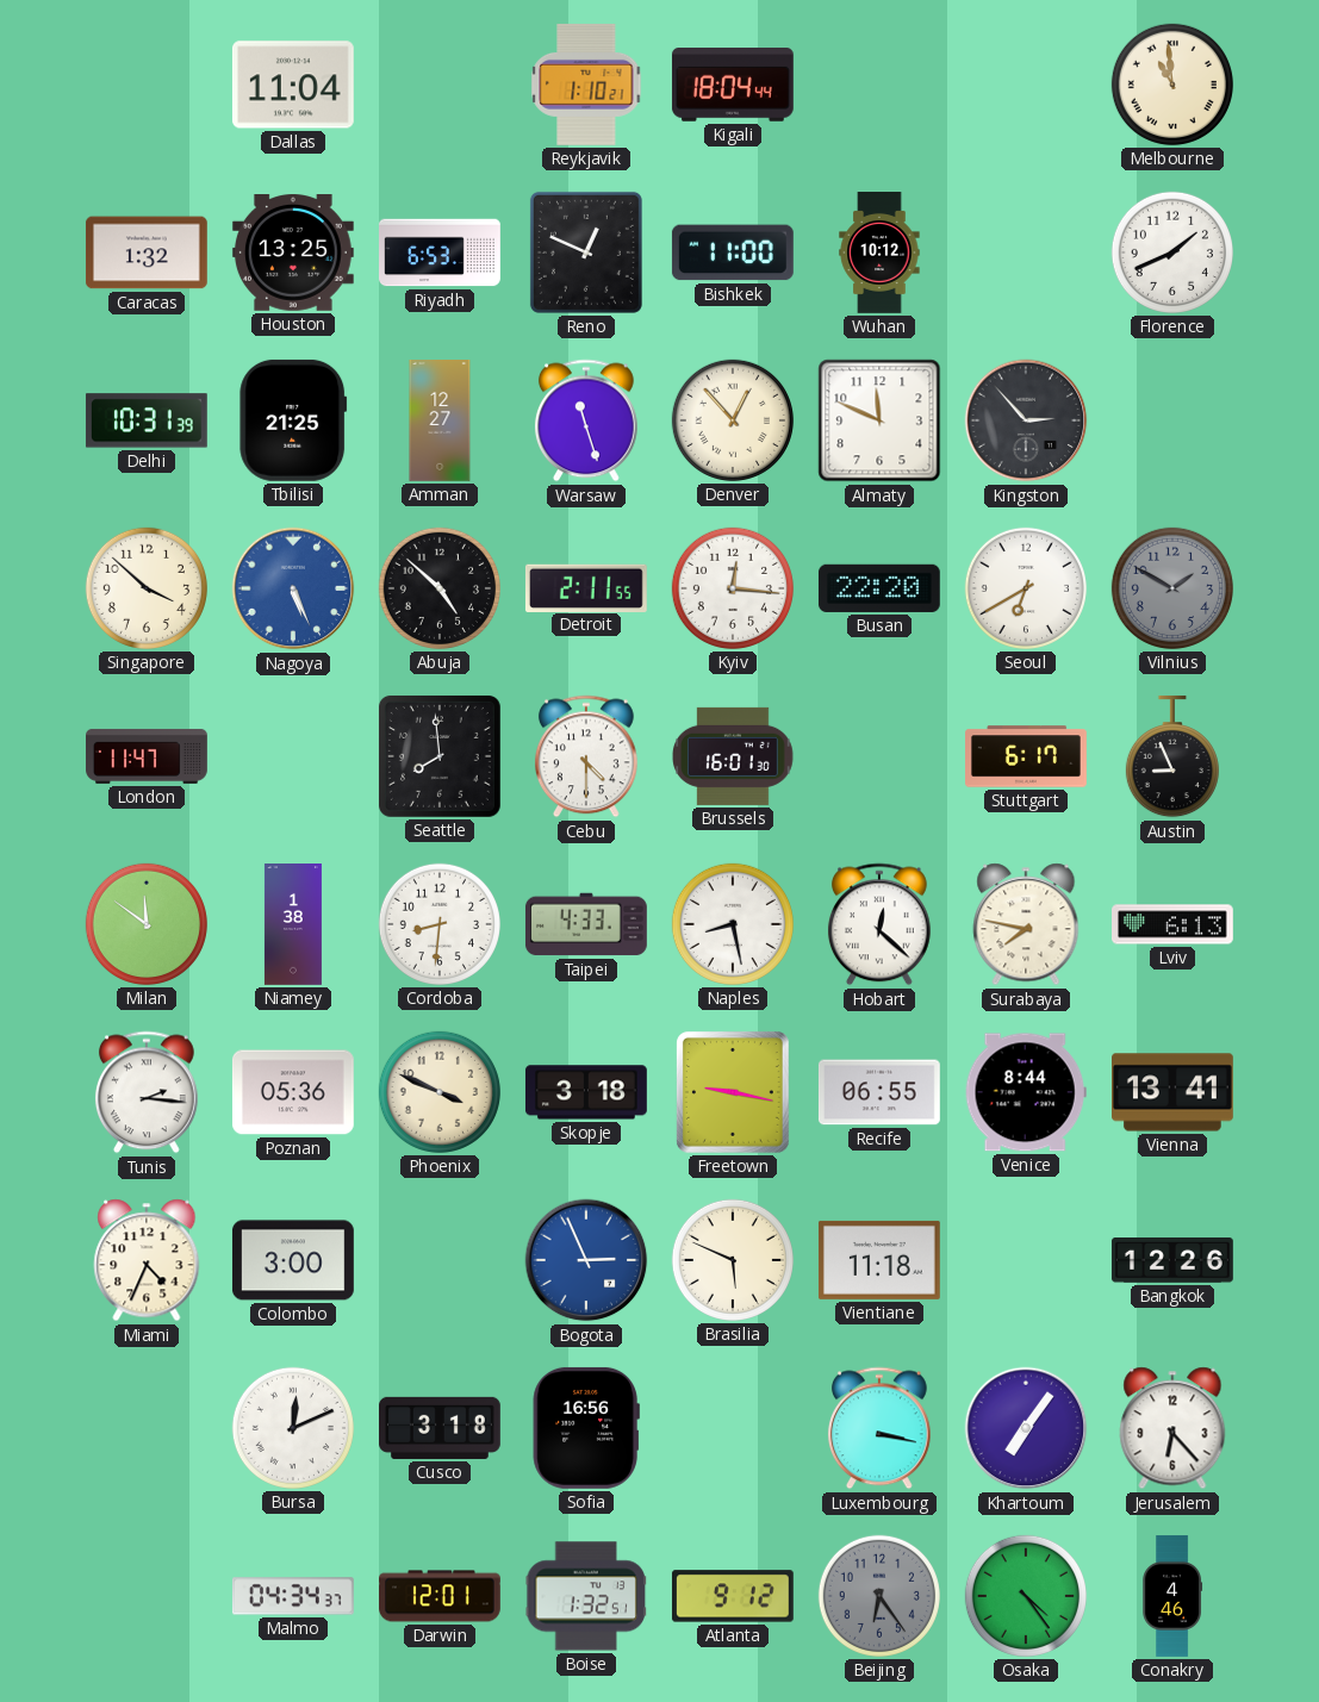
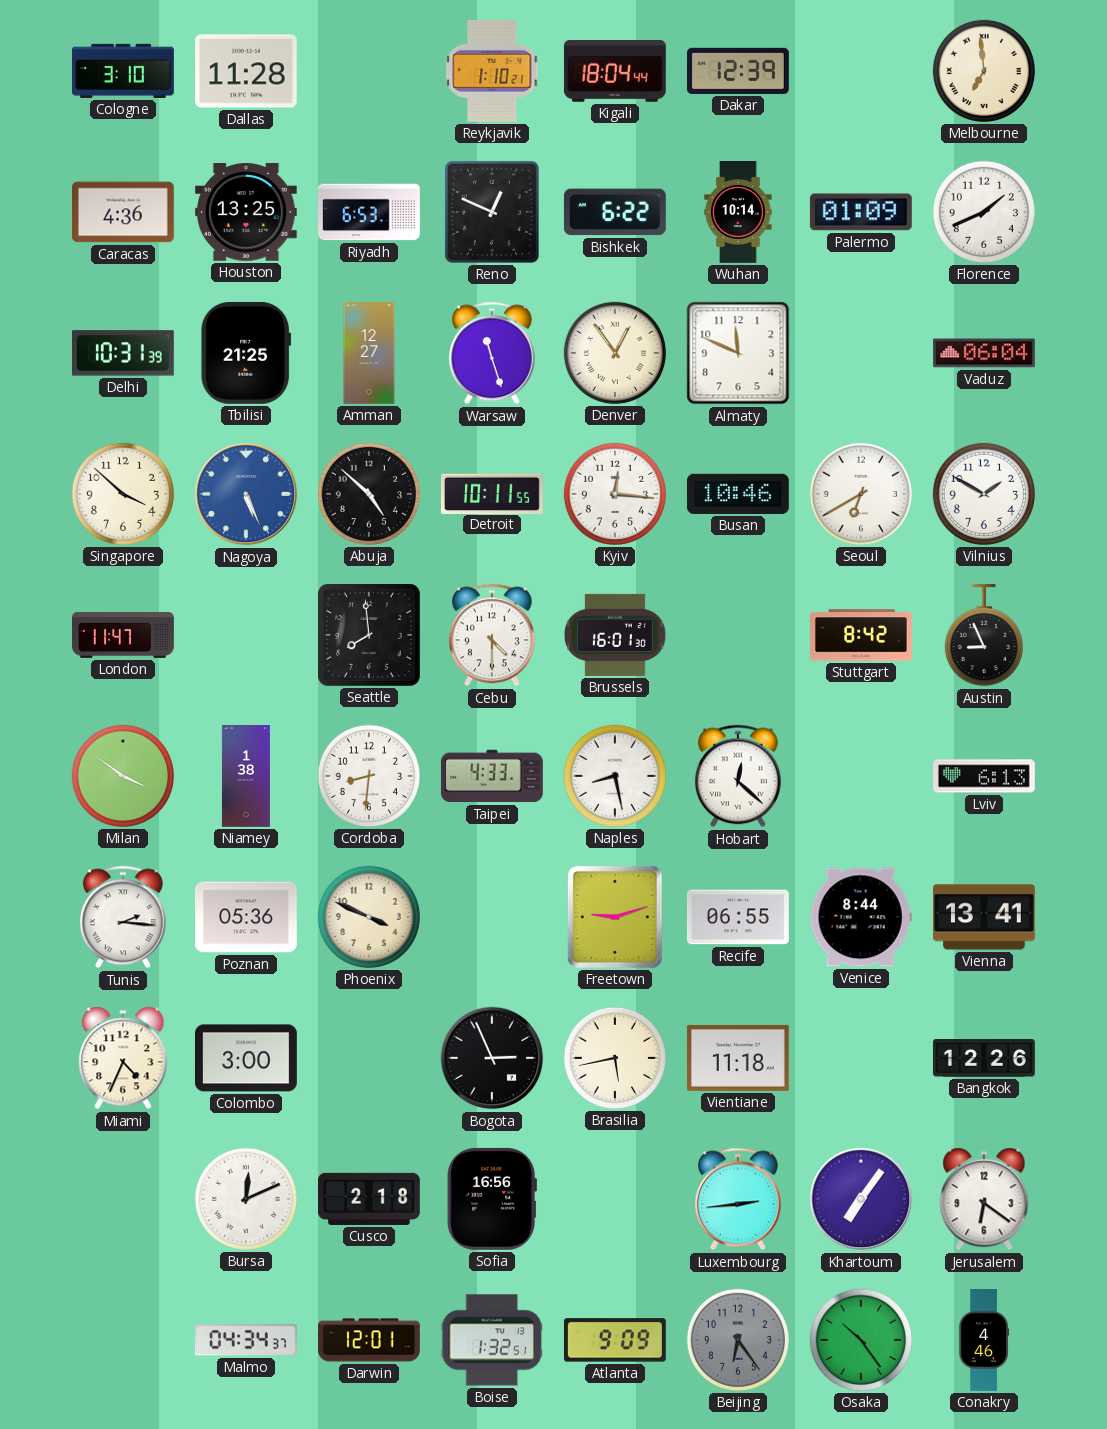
Cologne: none -> 3:10
Dallas: 11:04 -> 11:28
Dakar: none -> 12:39
Melbourne: 10:59 -> 6:59
Caracas: 1:32 -> 4:36
Bishkek: 11:00 -> 6:22
Wuhan: 10:12 -> 10:14
Palermo: none -> 01:09
Denver: 12:53 -> 12:54
Kingston: 2:53 -> none
Vaduz: none -> 06:04
Detroit: 2:11 -> 10:11
Busan: 22:20 -> 10:46
Vilnius dial: grey -> white
Stuttgart: 6:17 -> 8:42
Milan: 11:51 -> 3:51
Surabaya: 7:47 -> none
Skopje: 3:18 -> none
Freetown: 9:17 -> 9:12
Bogota dial: blue -> black
Brasilia: 5:49 -> 5:43
Cusco: 3:18 -> 2:18
Luxembourg: 3:17 -> 2:44
Jerusalem: 6:23 -> 6:21
Atlanta: 9:12 -> 9:09
Osaka: 4:24 -> 10:24
